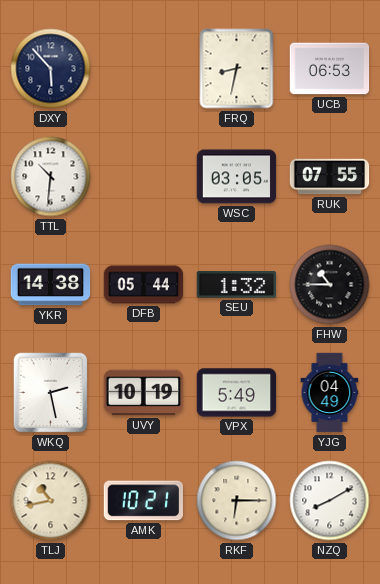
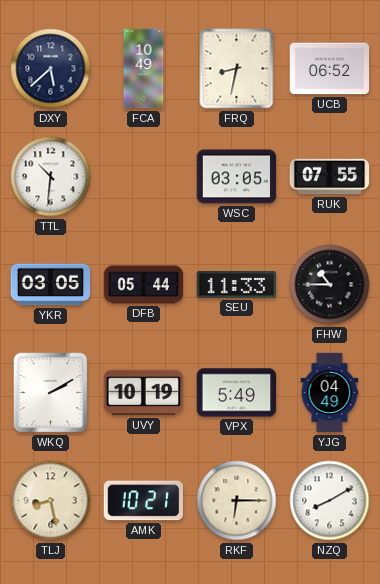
DXY: 5:53 -> 5:38
FCA: none -> 10:49
UCB: 06:53 -> 06:52
YKR: 14:38 -> 03:05
SEU: 1:32 -> 11:33
WKQ: 2:28 -> 2:10
TLJ: 10:43 -> 8:28
